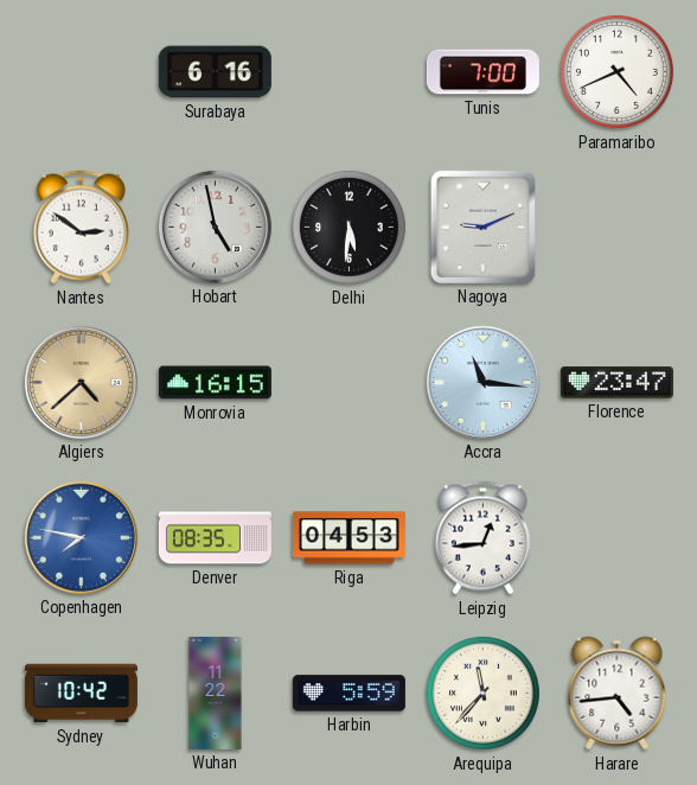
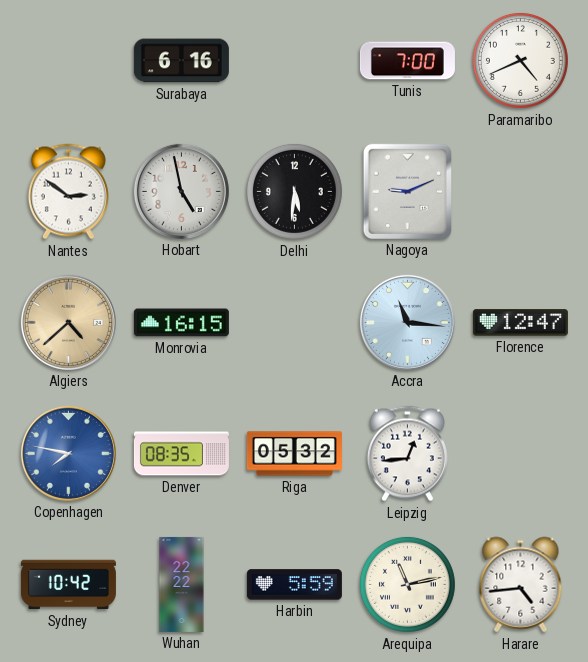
Florence: 23:47 -> 12:47
Riga: 04:53 -> 05:32
Wuhan: 11:22 -> 22:22
Arequipa: 11:37 -> 11:13
